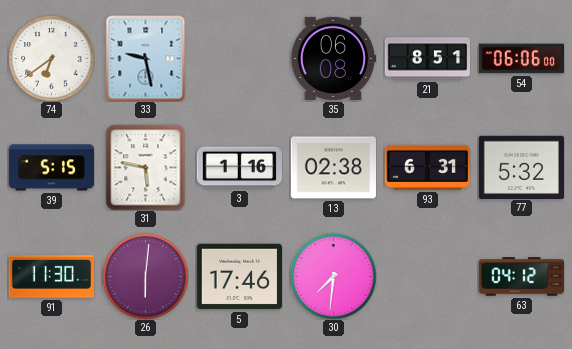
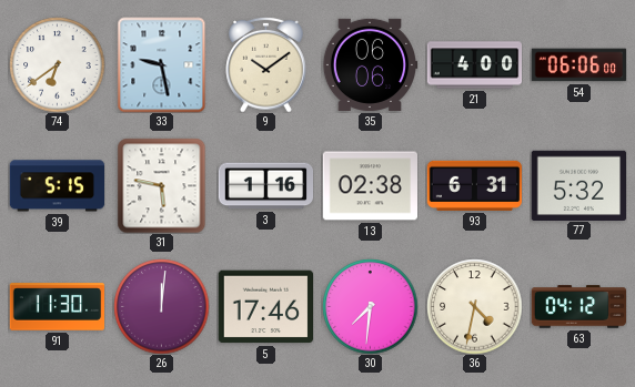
9: none -> 10:09
35: 06:08 -> 06:06
21: 8:51 -> 4:00
26: 6:01 -> 12:01
36: none -> 4:32
